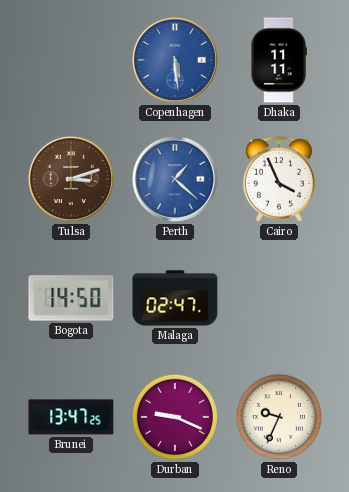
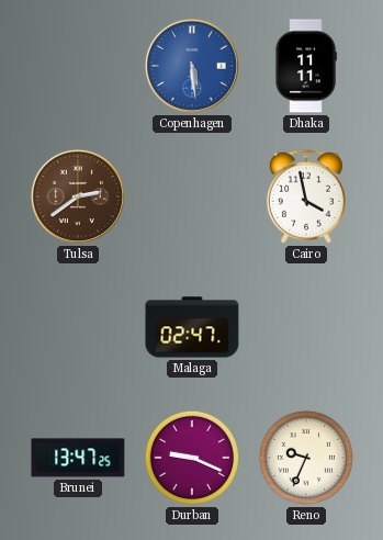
Tulsa: 3:12 -> 2:39
Perth: 1:22 -> none
Cairo: 3:56 -> 3:58
Bogota: 14:50 -> none
